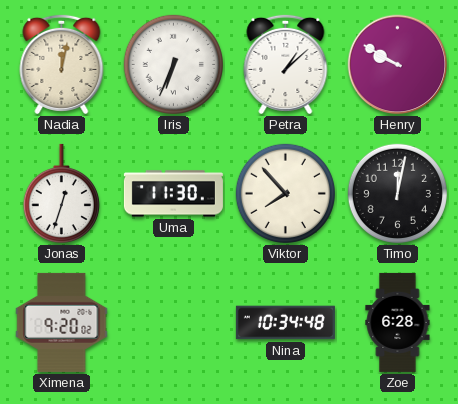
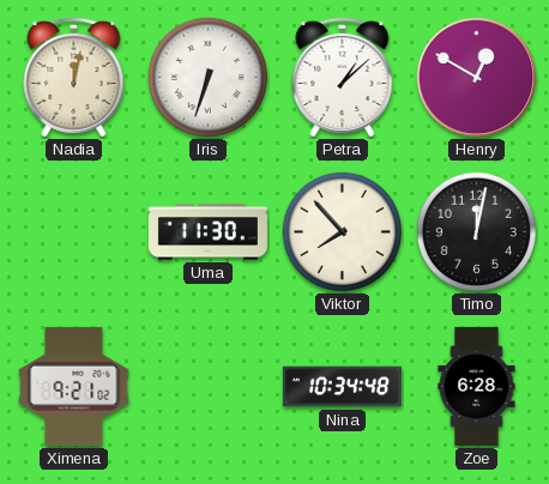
Iris: 6:34 -> 6:33
Henry: 9:50 -> 12:50
Jonas: 12:33 -> none
Ximena: 9:20 -> 9:21
